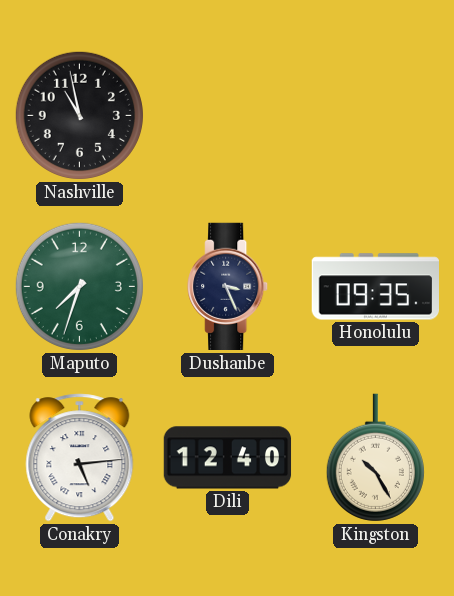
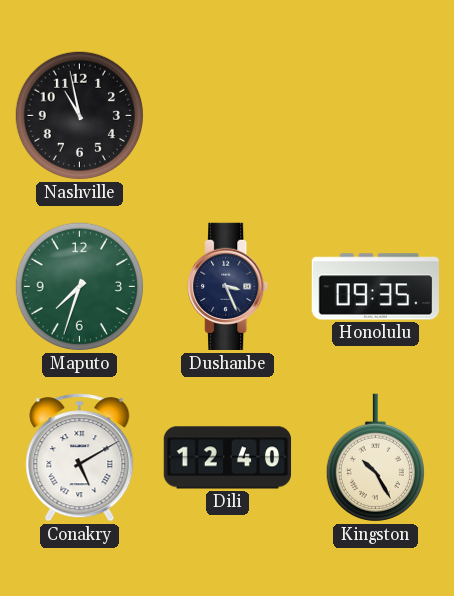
Conakry: 5:14 -> 5:10
